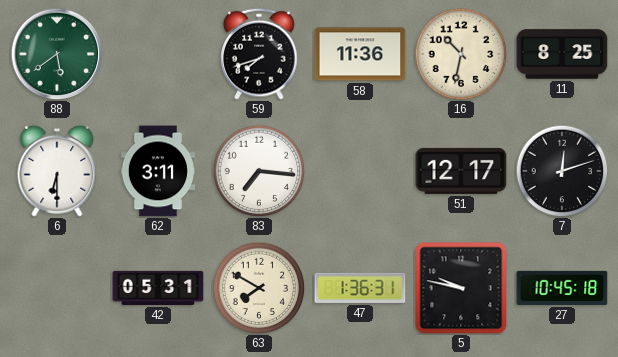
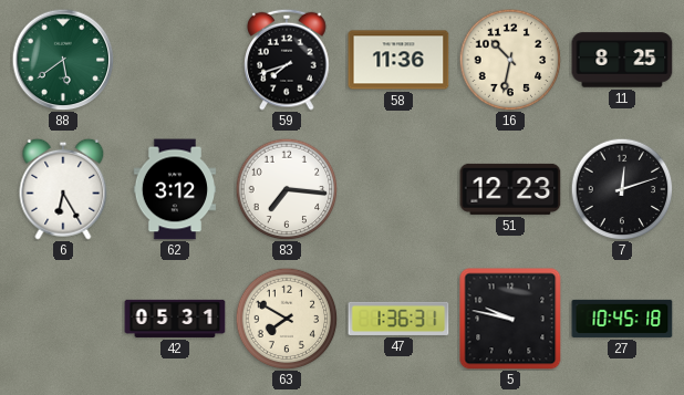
6: 6:30 -> 6:25
62: 3:11 -> 3:12
51: 12:17 -> 12:23
